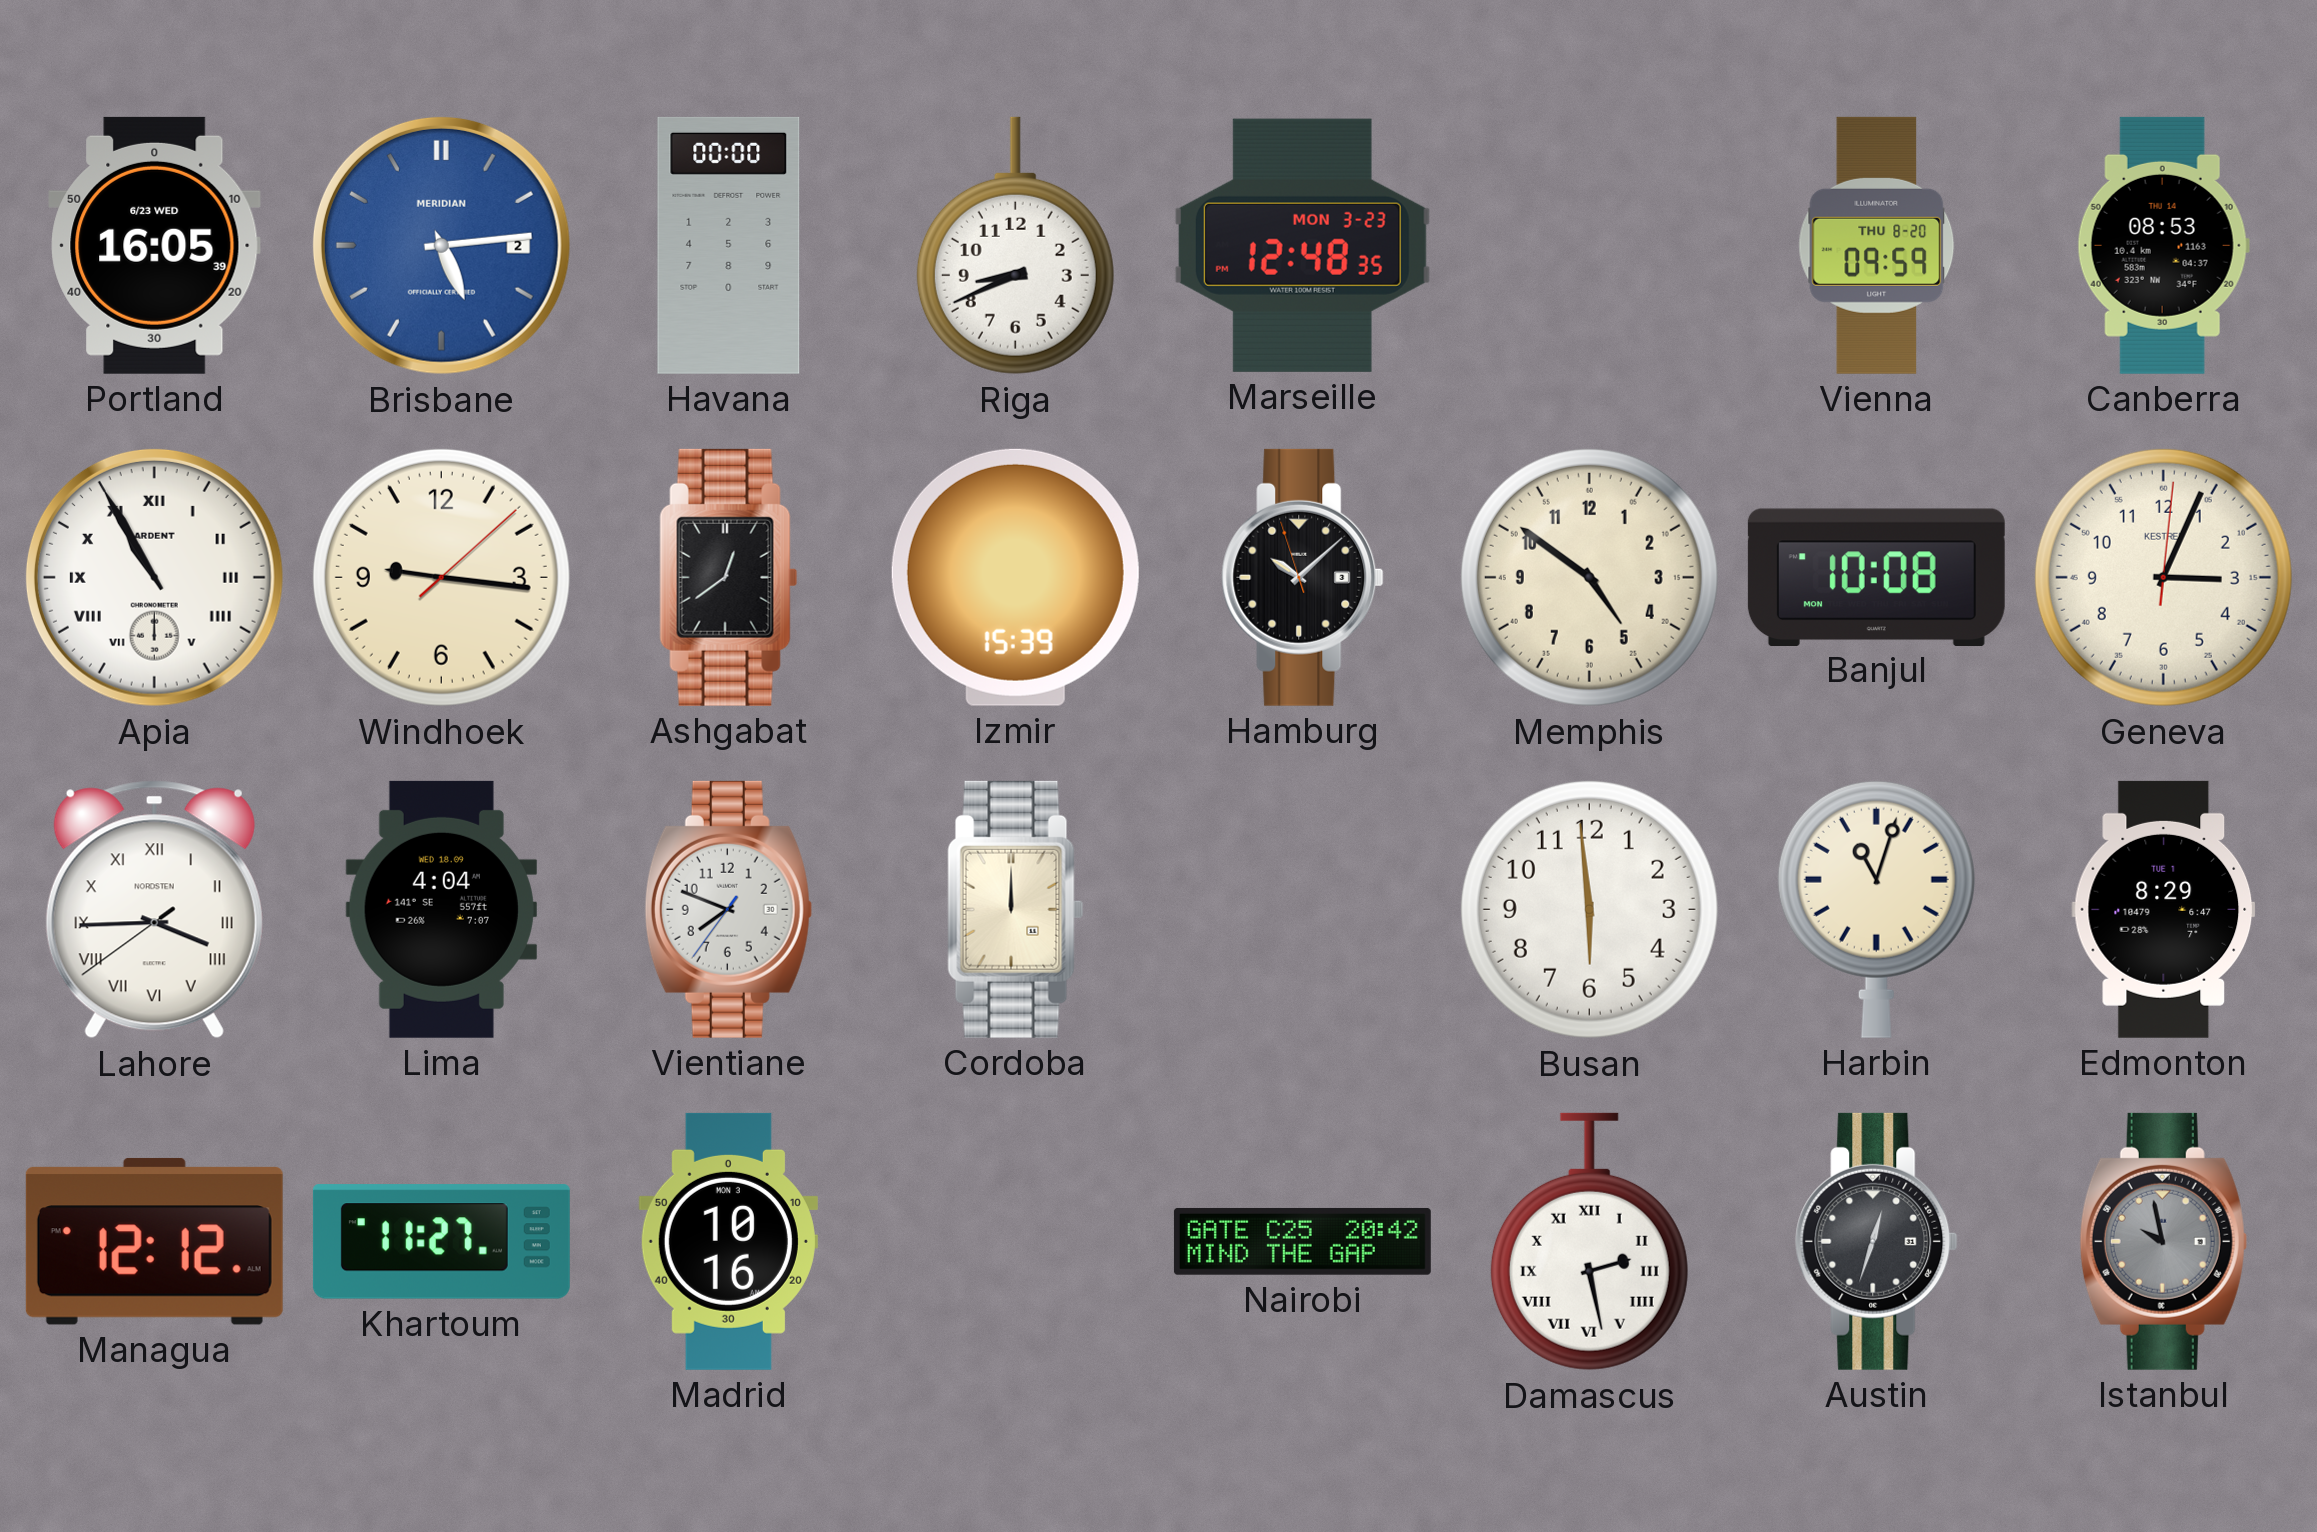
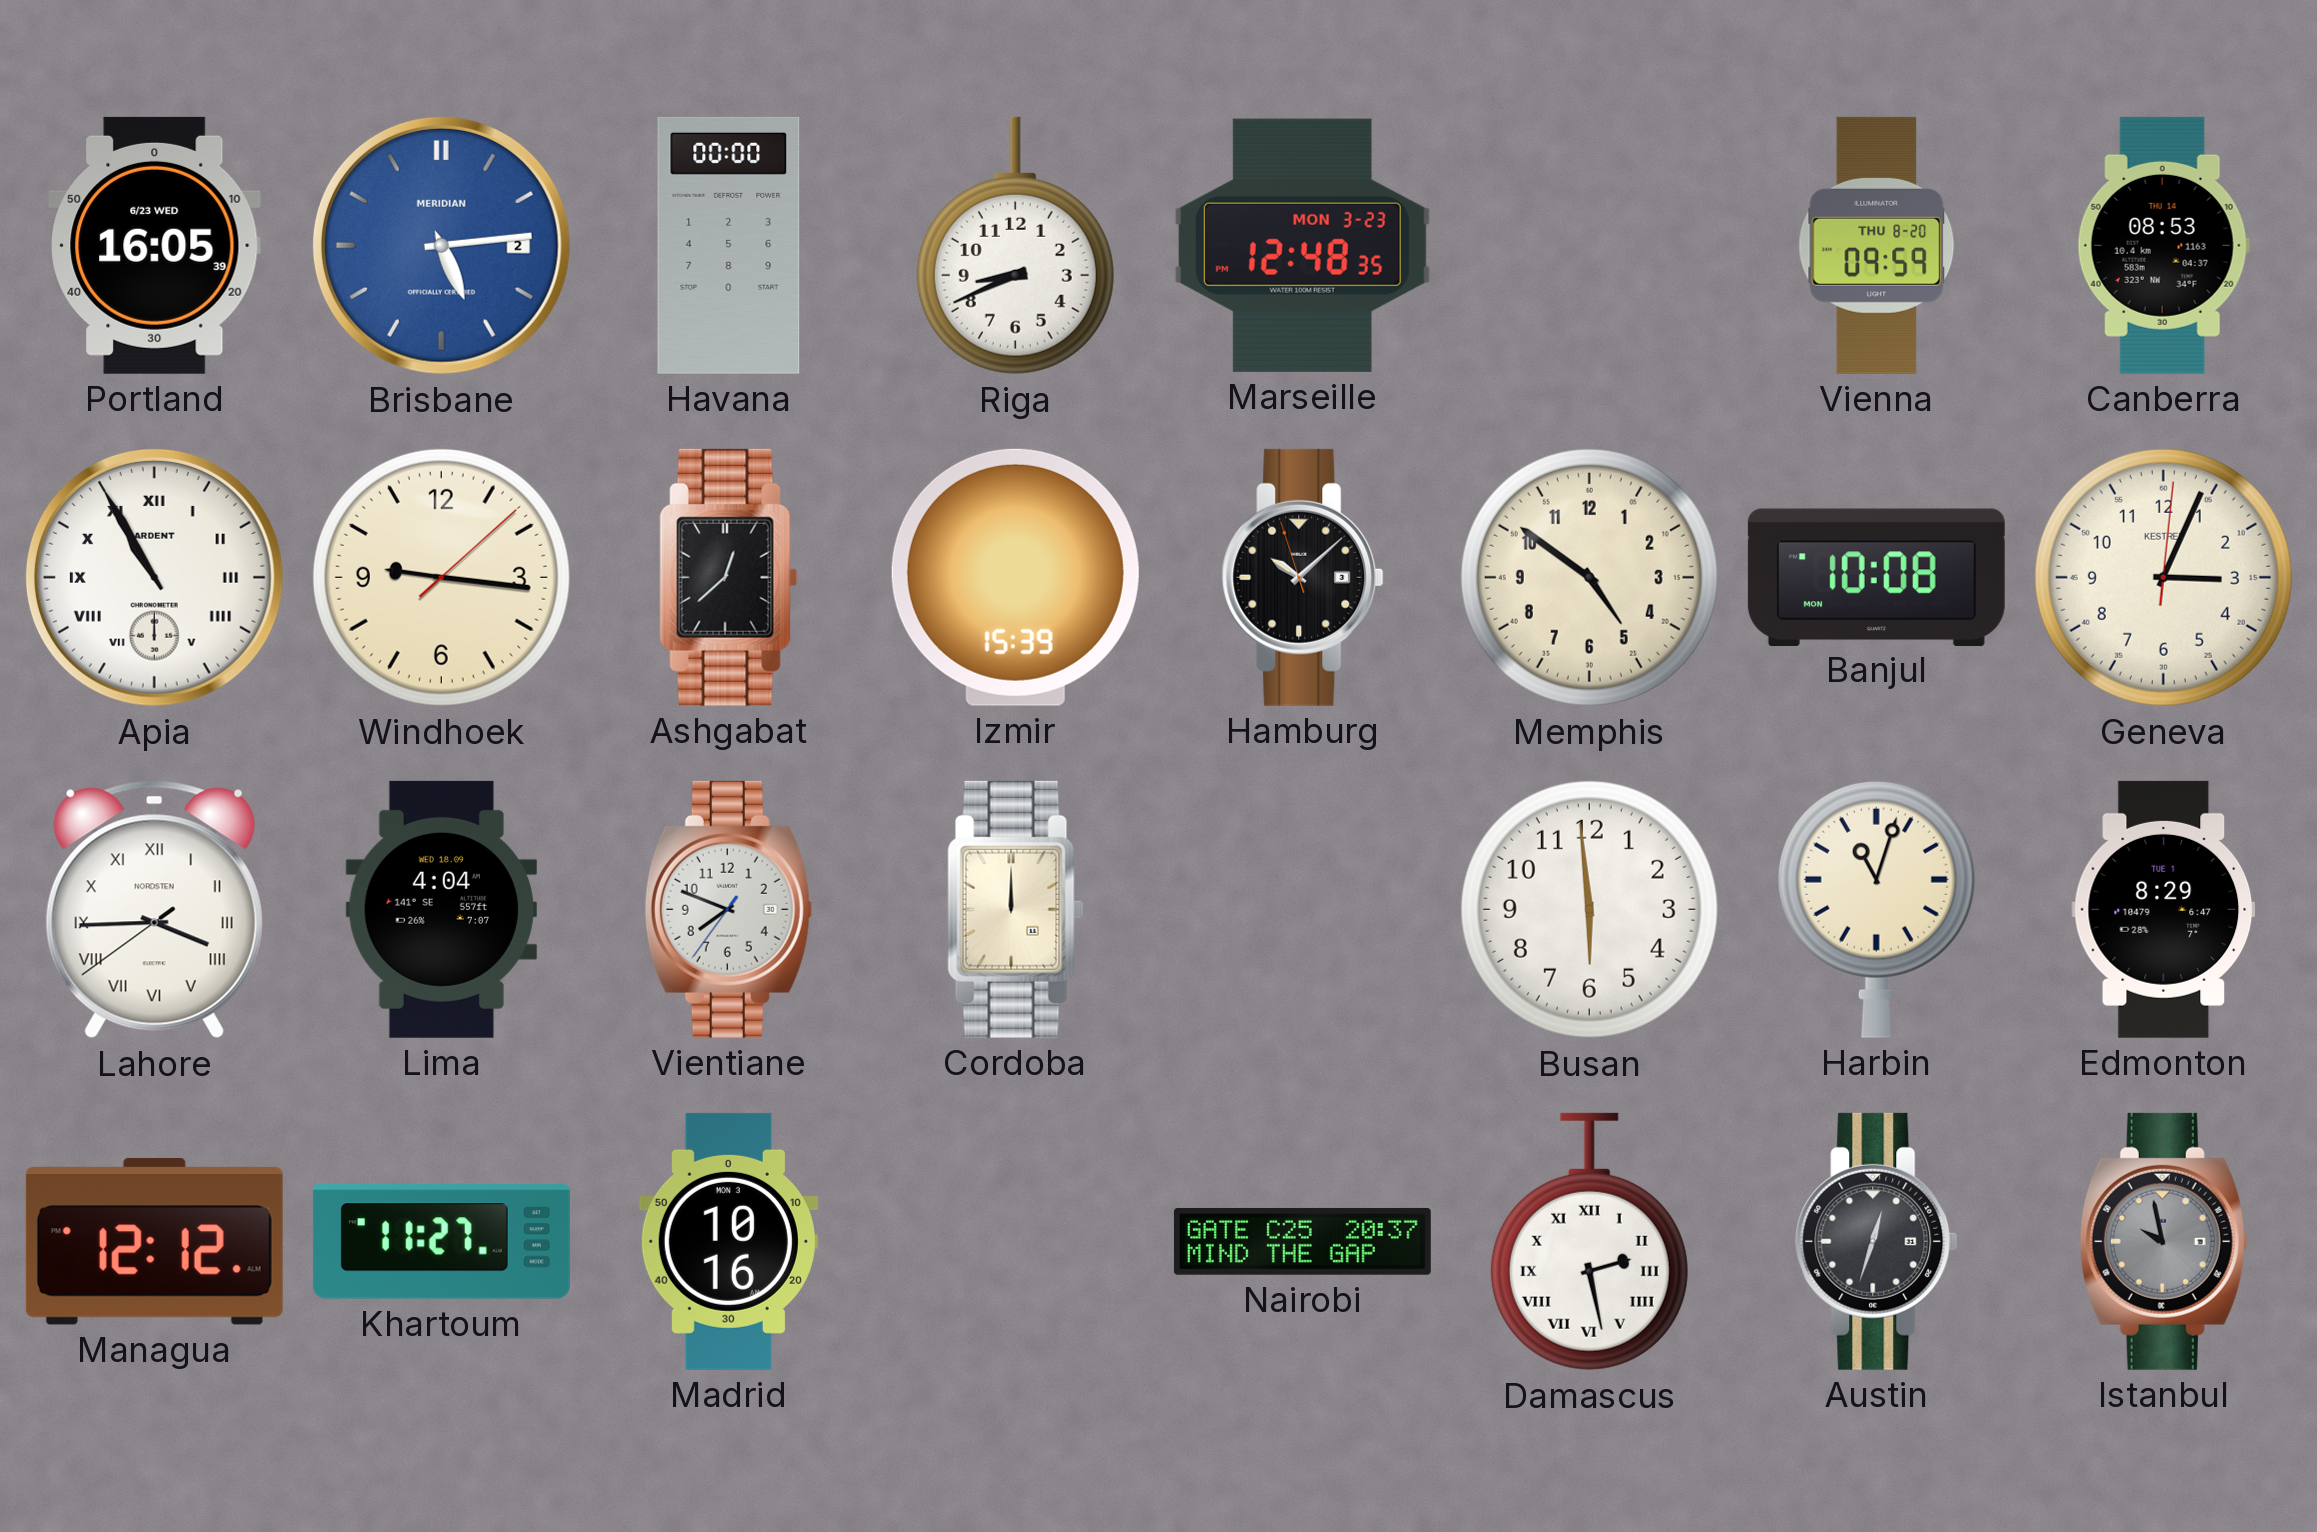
Ashgabat: 12:39 -> 12:38
Nairobi: 20:42 -> 20:37
